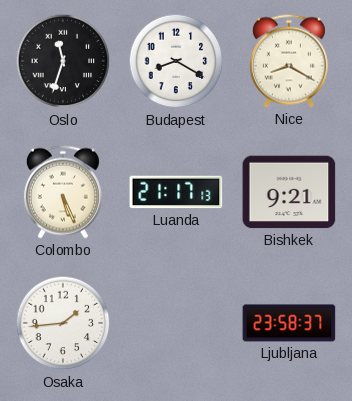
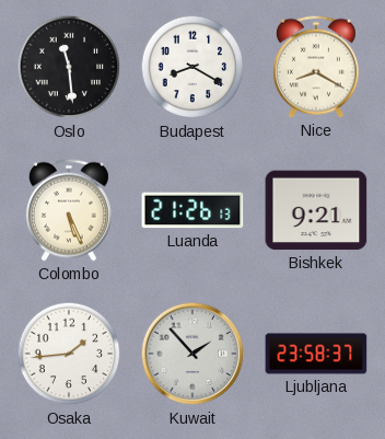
Oslo: 11:33 -> 11:29
Luanda: 21:17 -> 21:26
Kuwait: none -> 1:53
